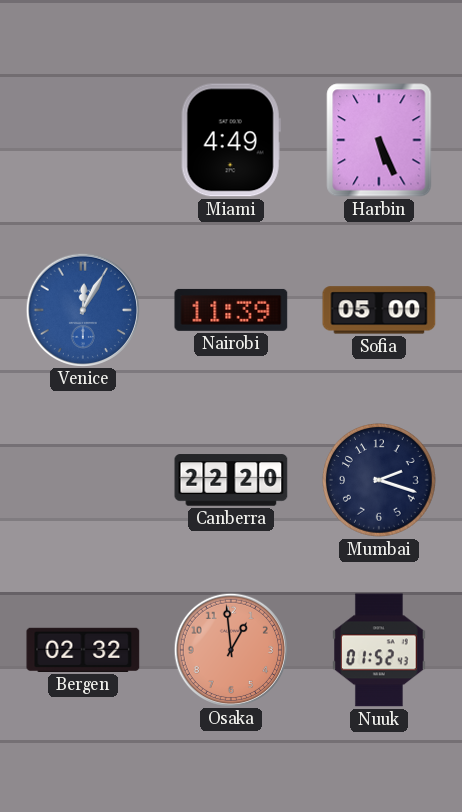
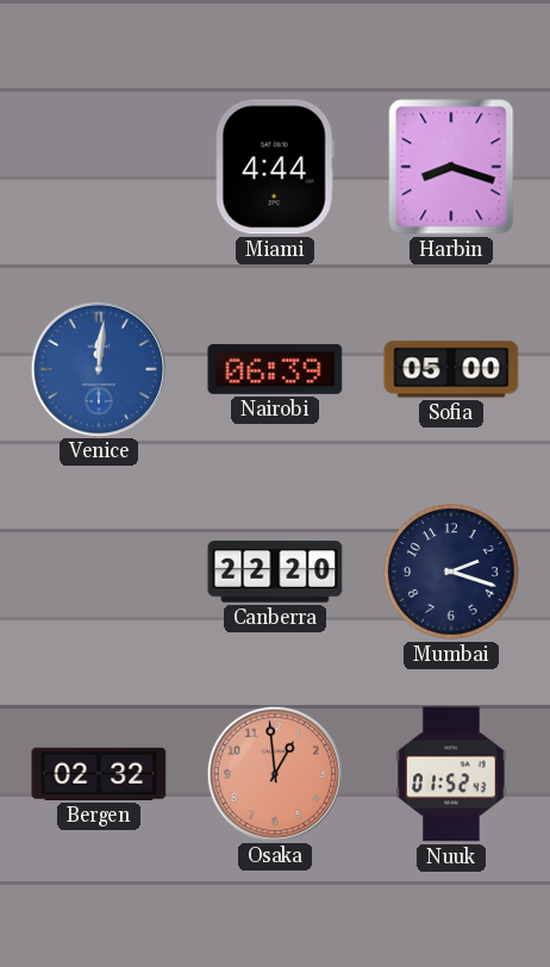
Miami: 4:49 -> 4:44
Harbin: 5:26 -> 8:18
Venice: 12:05 -> 12:01
Nairobi: 11:39 -> 06:39
